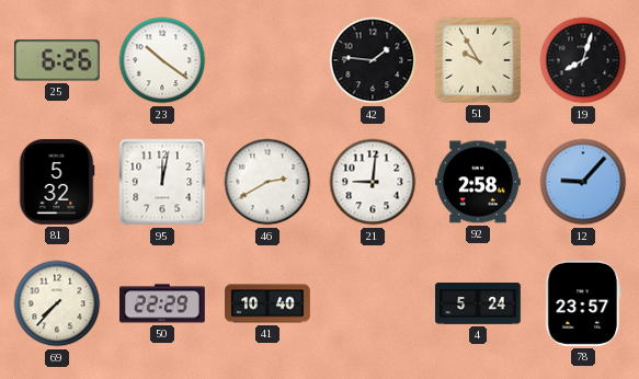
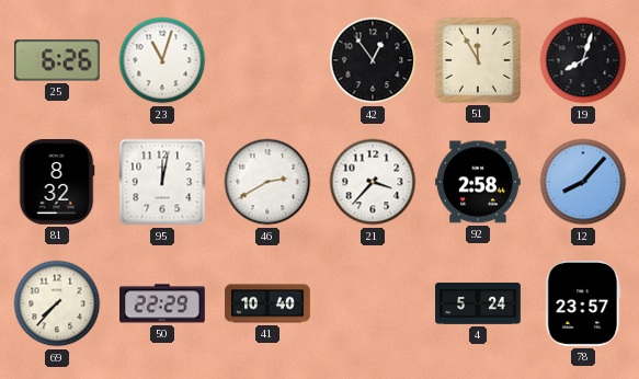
23: 10:21 -> 11:03
42: 1:46 -> 12:54
51: 9:55 -> 11:55
81: 5:32 -> 8:32
21: 9:01 -> 3:37
12: 9:07 -> 8:07
